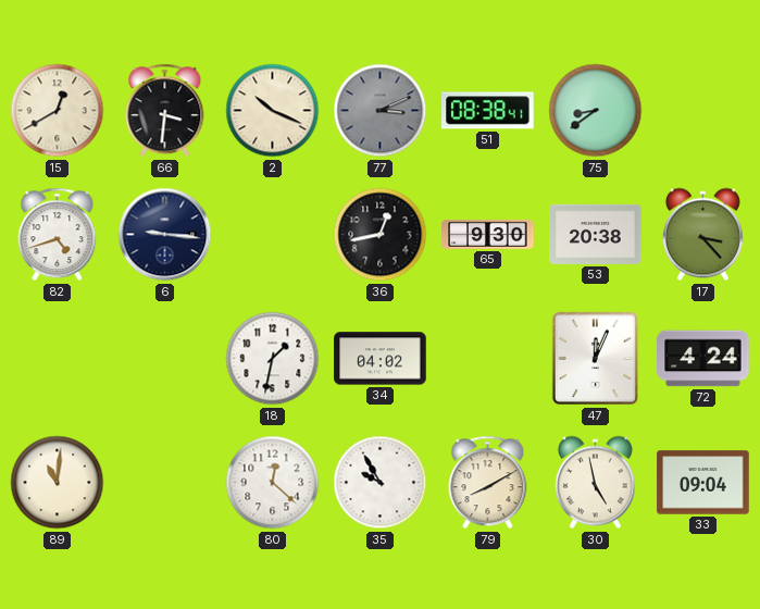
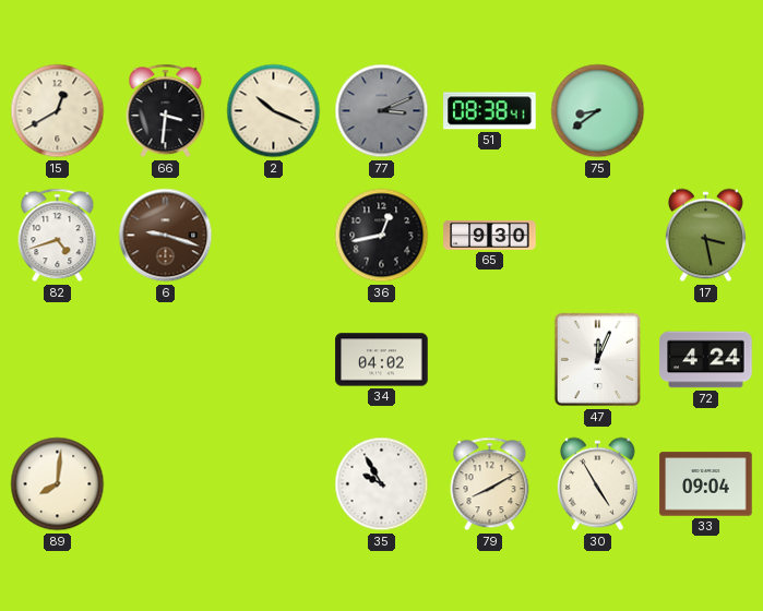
6: 9:16 -> 9:18
6 dial: navy -> brown
53: 20:38 -> none
17: 3:23 -> 3:28
18: 1:32 -> none
89: 11:01 -> 8:01
80: 12:22 -> none
30: 4:58 -> 4:55
